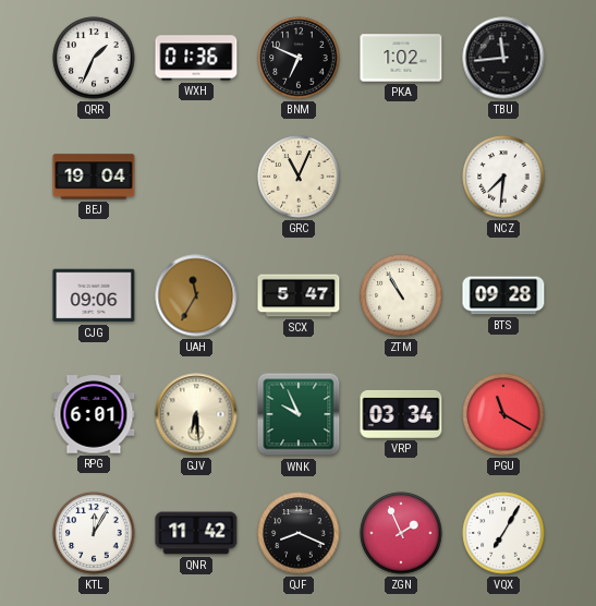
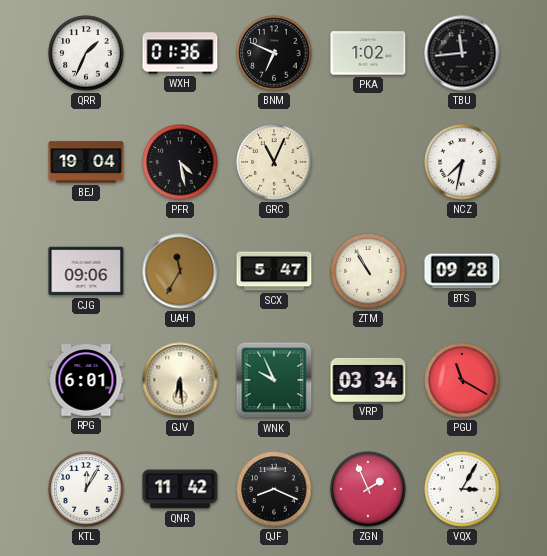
PFR: none -> 4:28
NCZ: 7:31 -> 7:32
VQX: 7:05 -> 3:05
